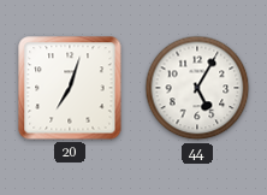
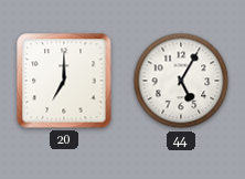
20: 7:03 -> 7:00
